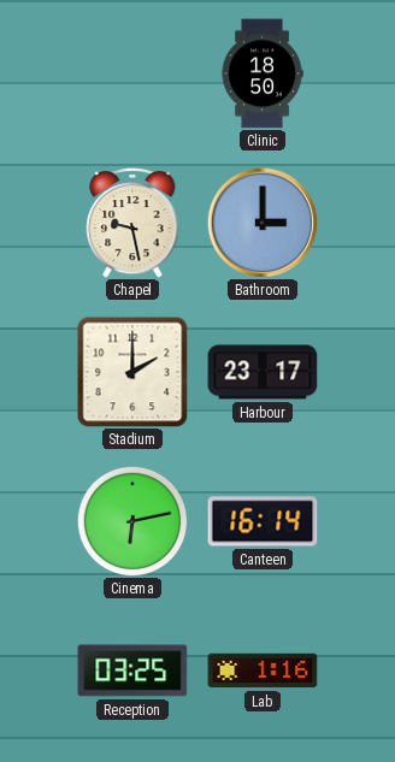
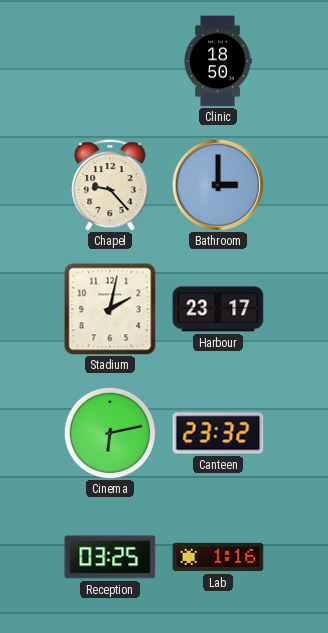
Chapel: 9:28 -> 9:23
Stadium: 2:00 -> 2:02
Canteen: 16:14 -> 23:32
